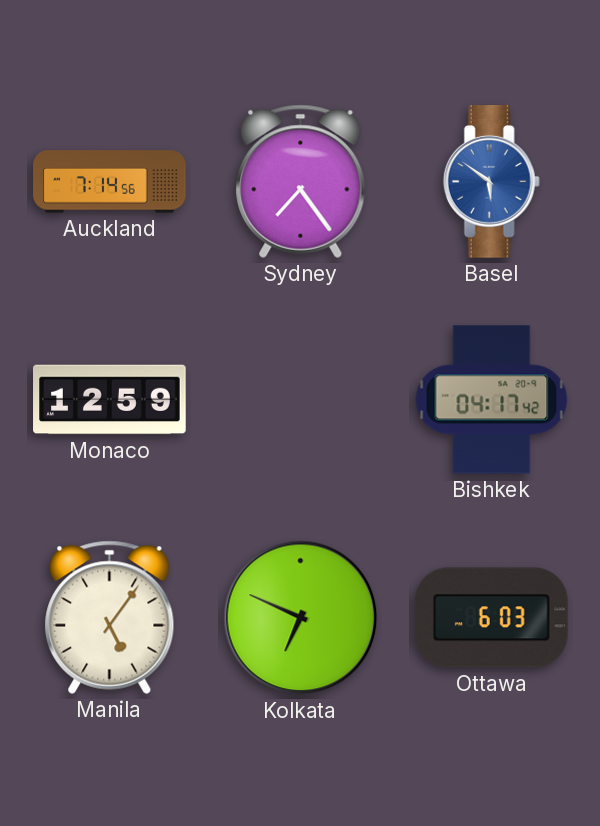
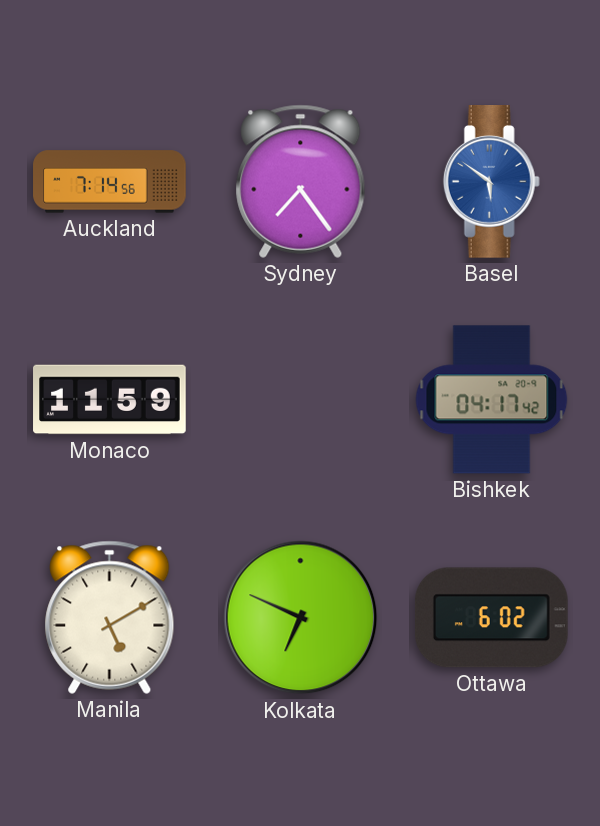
Monaco: 12:59 -> 11:59
Manila: 5:06 -> 5:10
Ottawa: 6:03 -> 6:02
